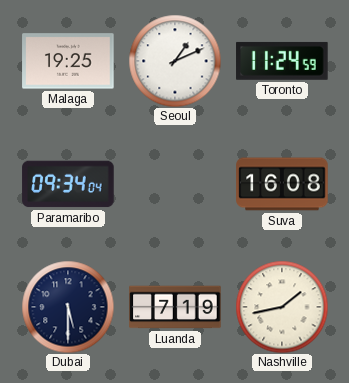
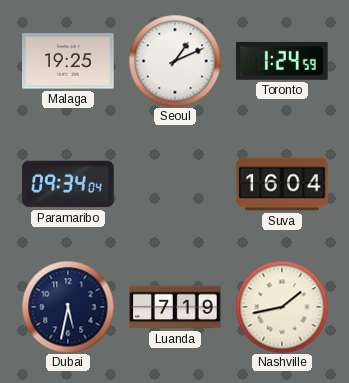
Toronto: 11:24 -> 1:24
Suva: 16:08 -> 16:04
Dubai: 5:30 -> 5:32
